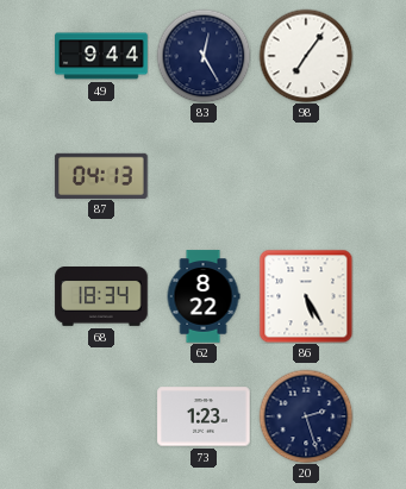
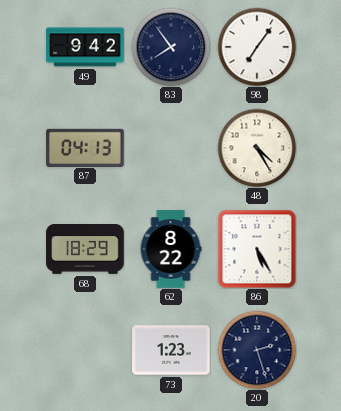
49: 9:44 -> 9:42
83: 12:25 -> 7:54
48: none -> 4:25
68: 18:34 -> 18:29
